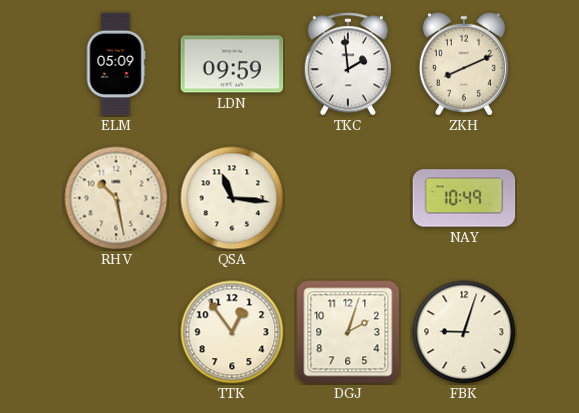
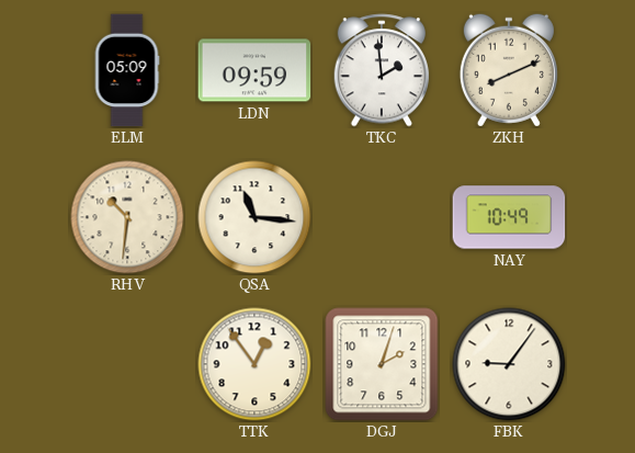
RHV: 10:28 -> 10:31
FBK: 9:03 -> 9:06
